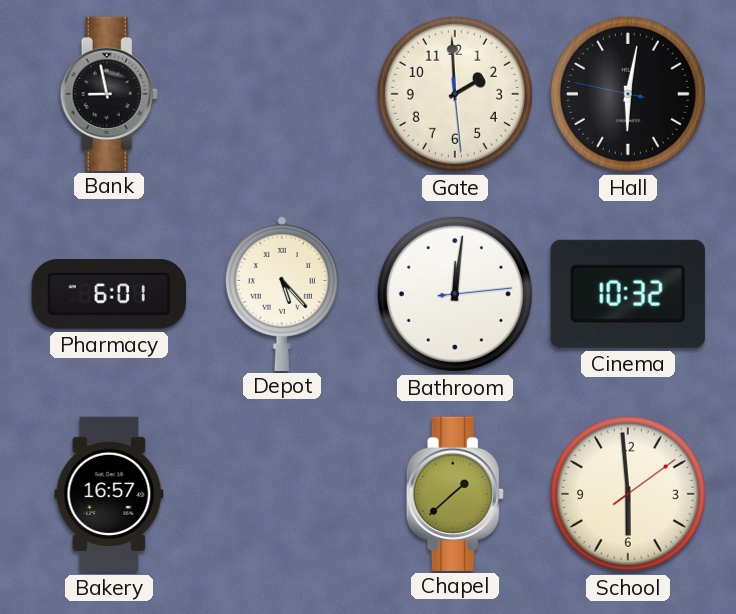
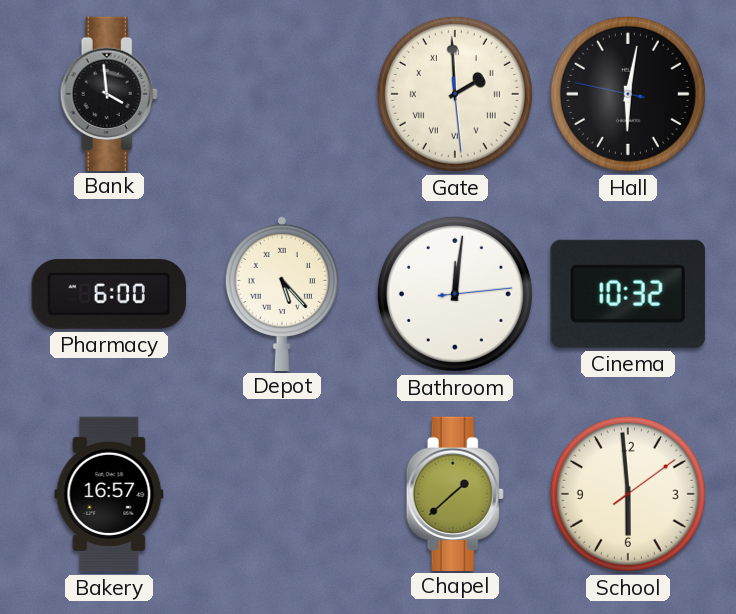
Bank: 8:58 -> 3:59
Gate numerals: Arabic -> Roman
Pharmacy: 6:01 -> 6:00
